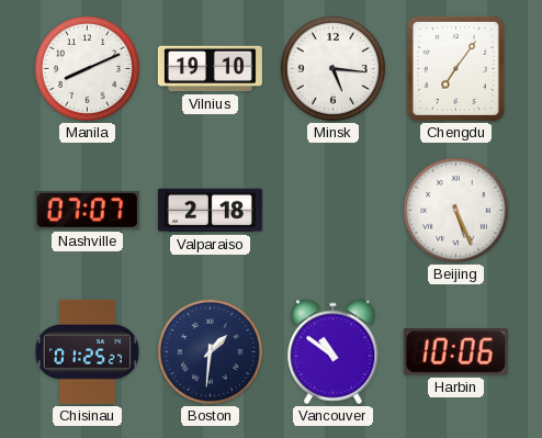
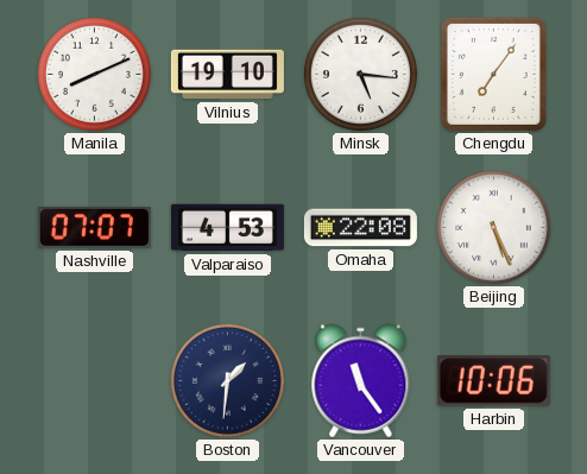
Valparaiso: 2:18 -> 4:53
Omaha: none -> 22:08
Chisinau: 01:25 -> none
Vancouver: 10:51 -> 11:24
